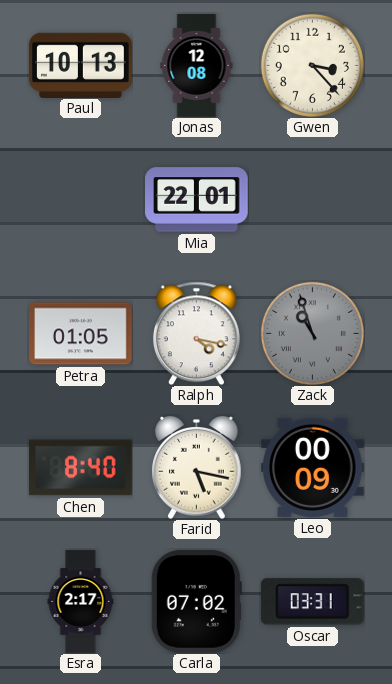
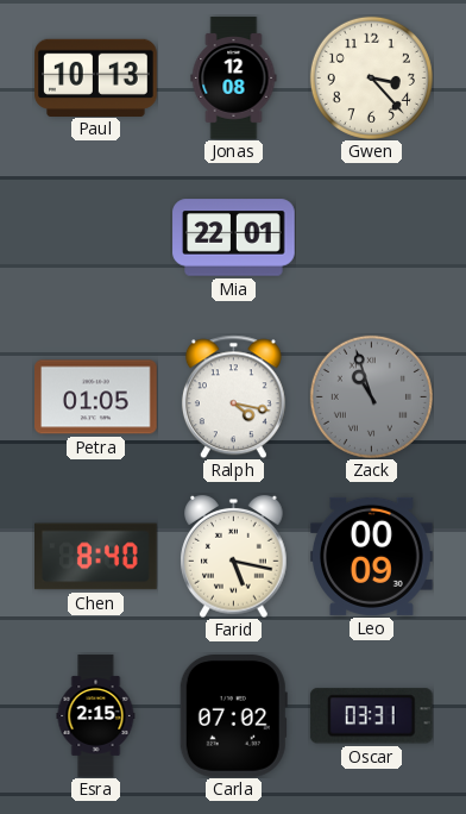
Esra: 2:17 -> 2:15
